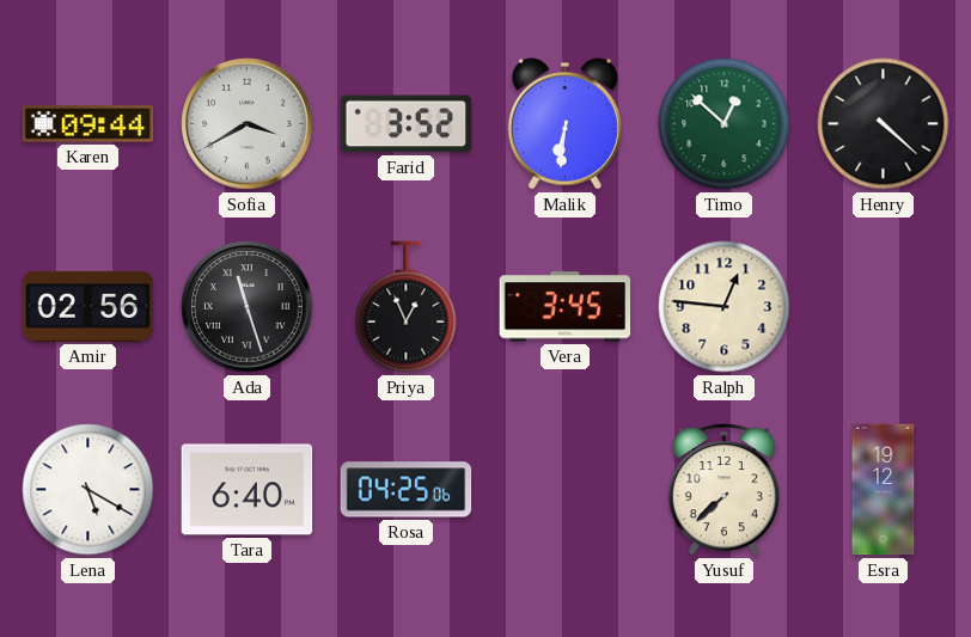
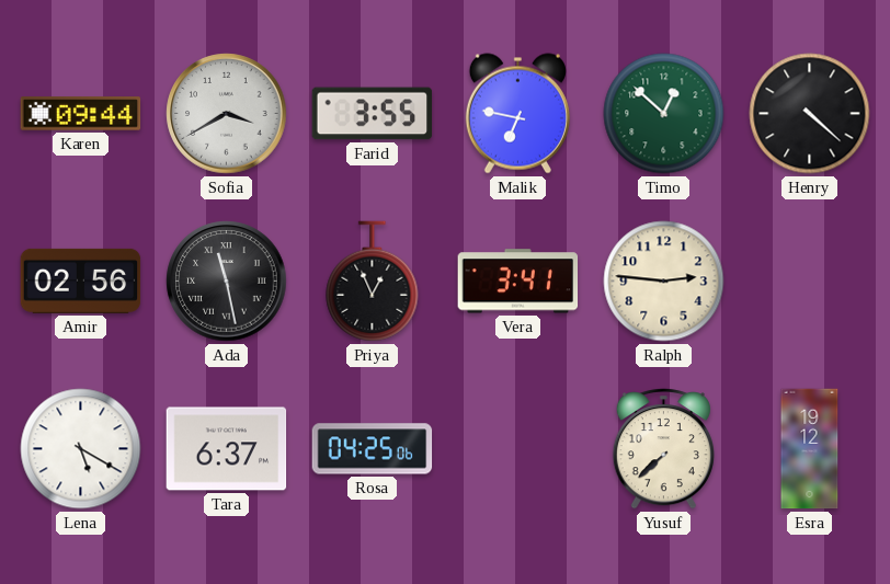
Farid: 3:52 -> 3:55
Malik: 6:31 -> 6:47
Ada: 11:27 -> 11:28
Vera: 3:45 -> 3:41
Ralph: 12:46 -> 2:46
Tara: 6:40 -> 6:37
